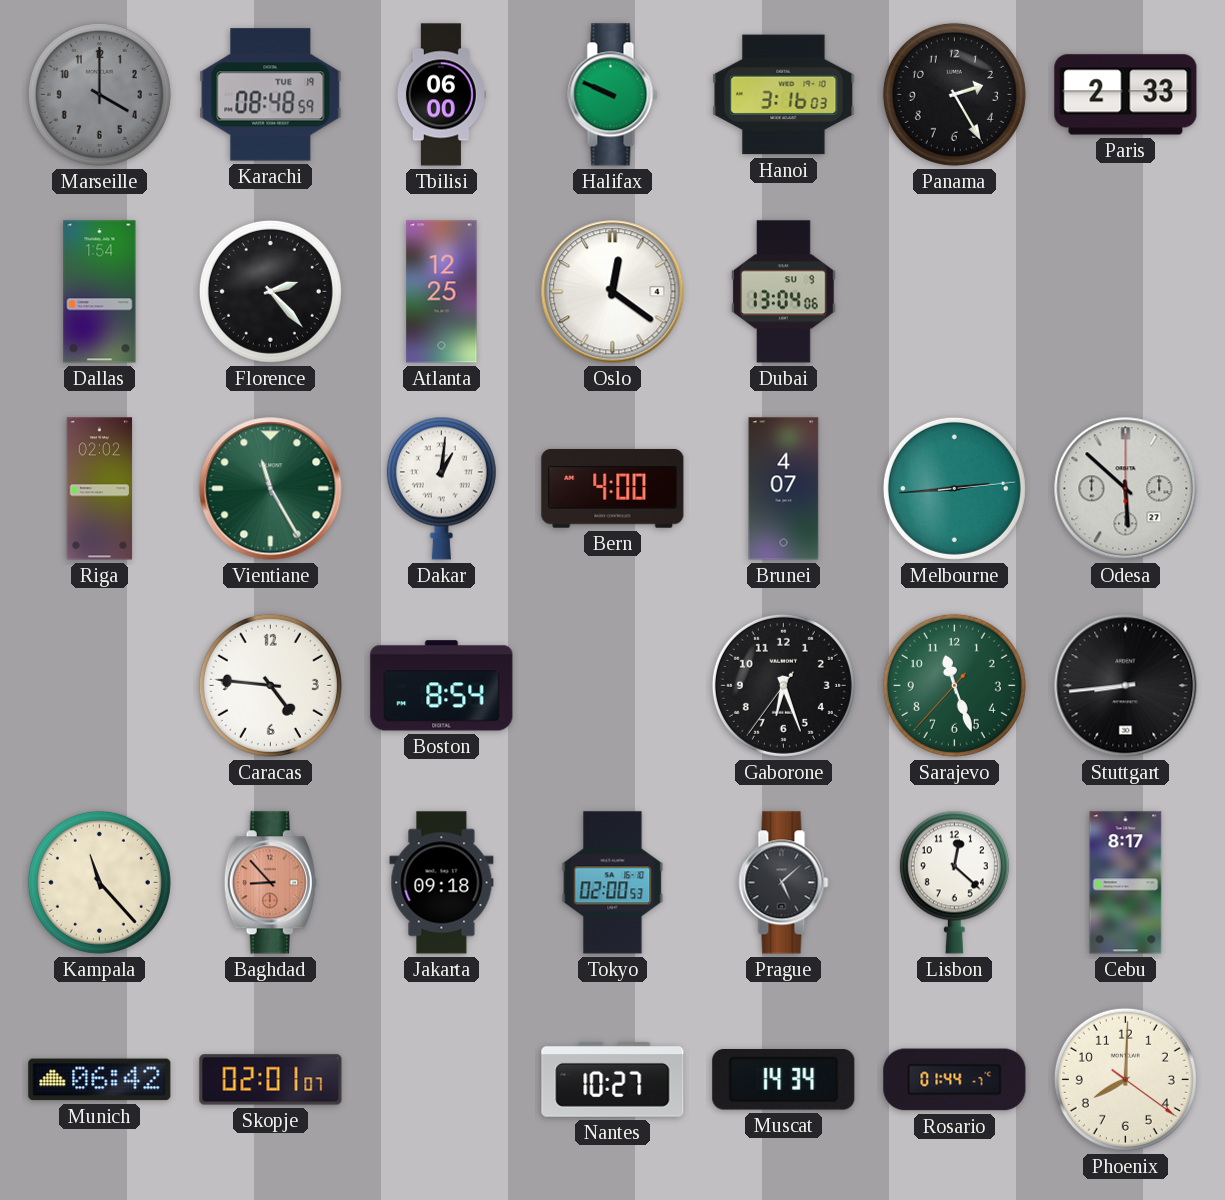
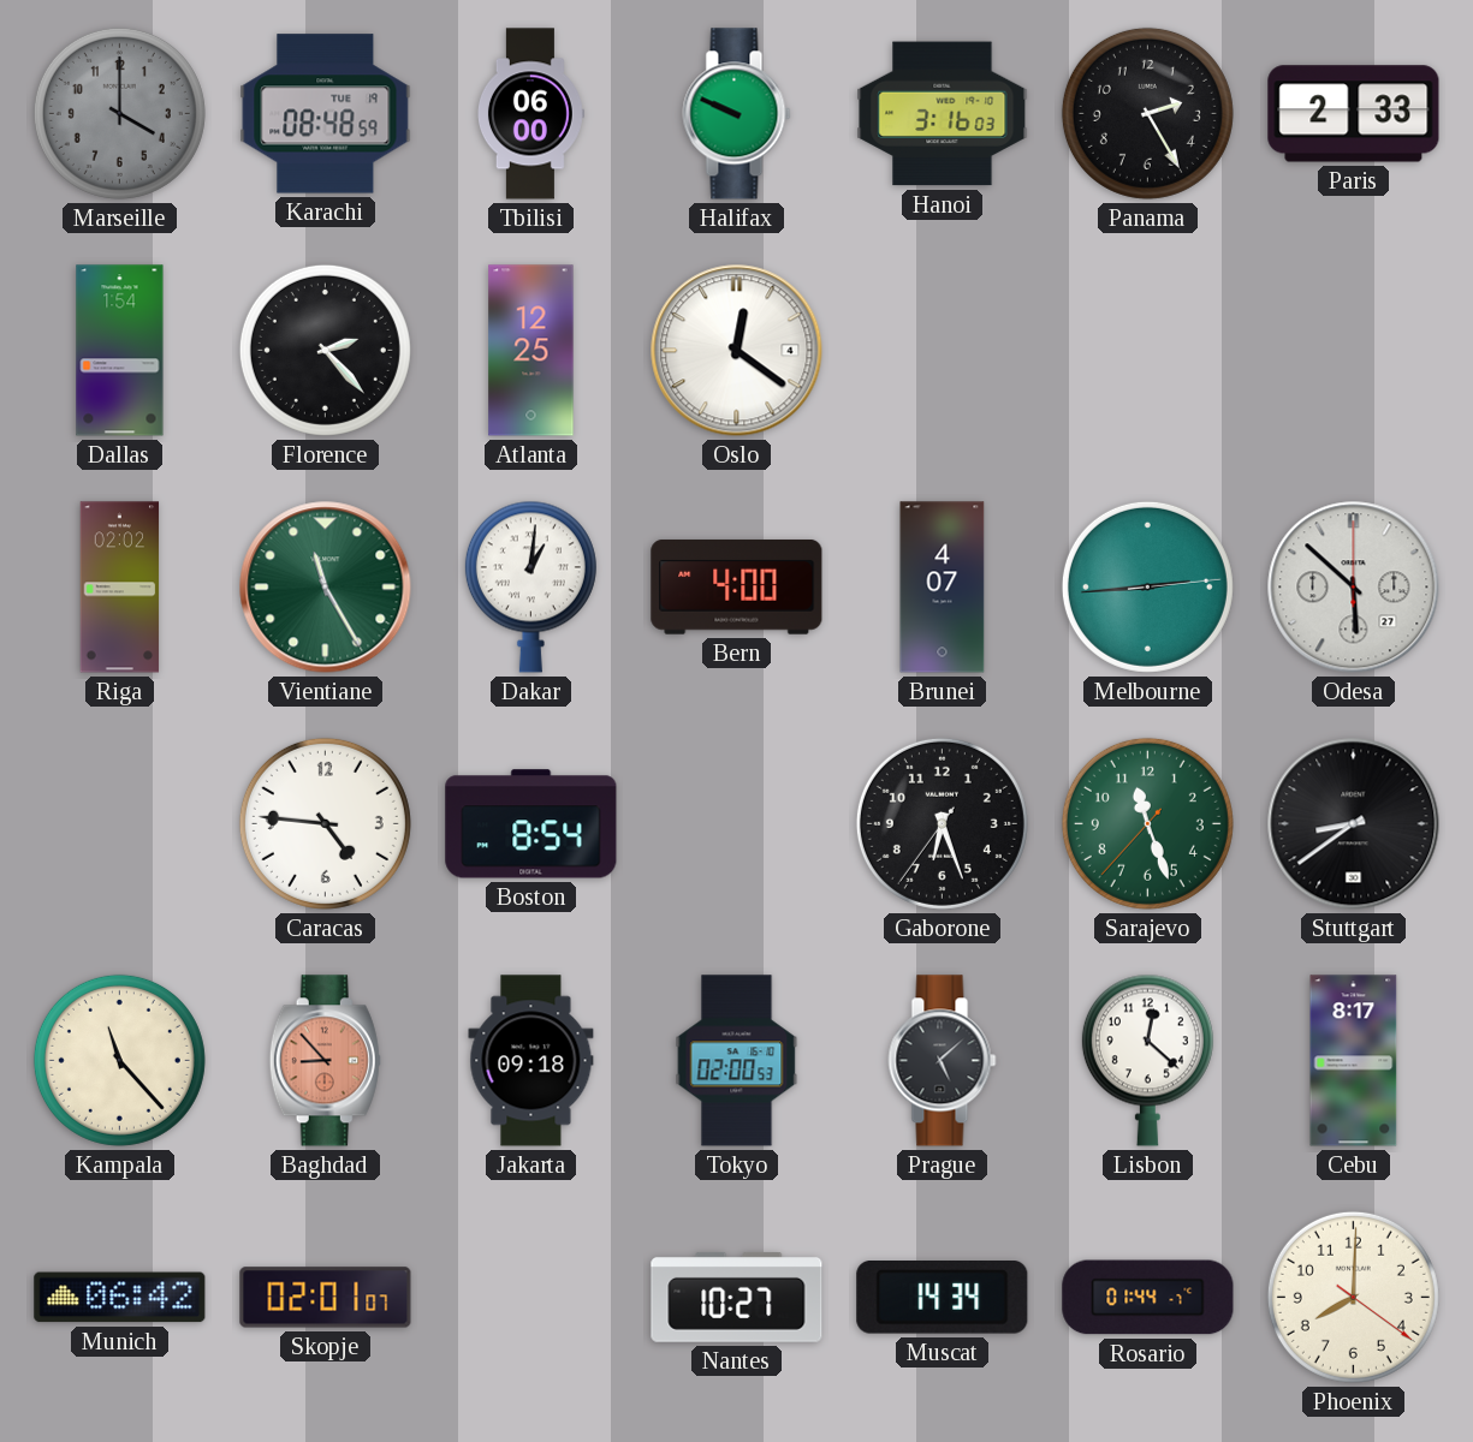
Dubai: 13:04 -> none
Stuttgart: 8:44 -> 8:39
